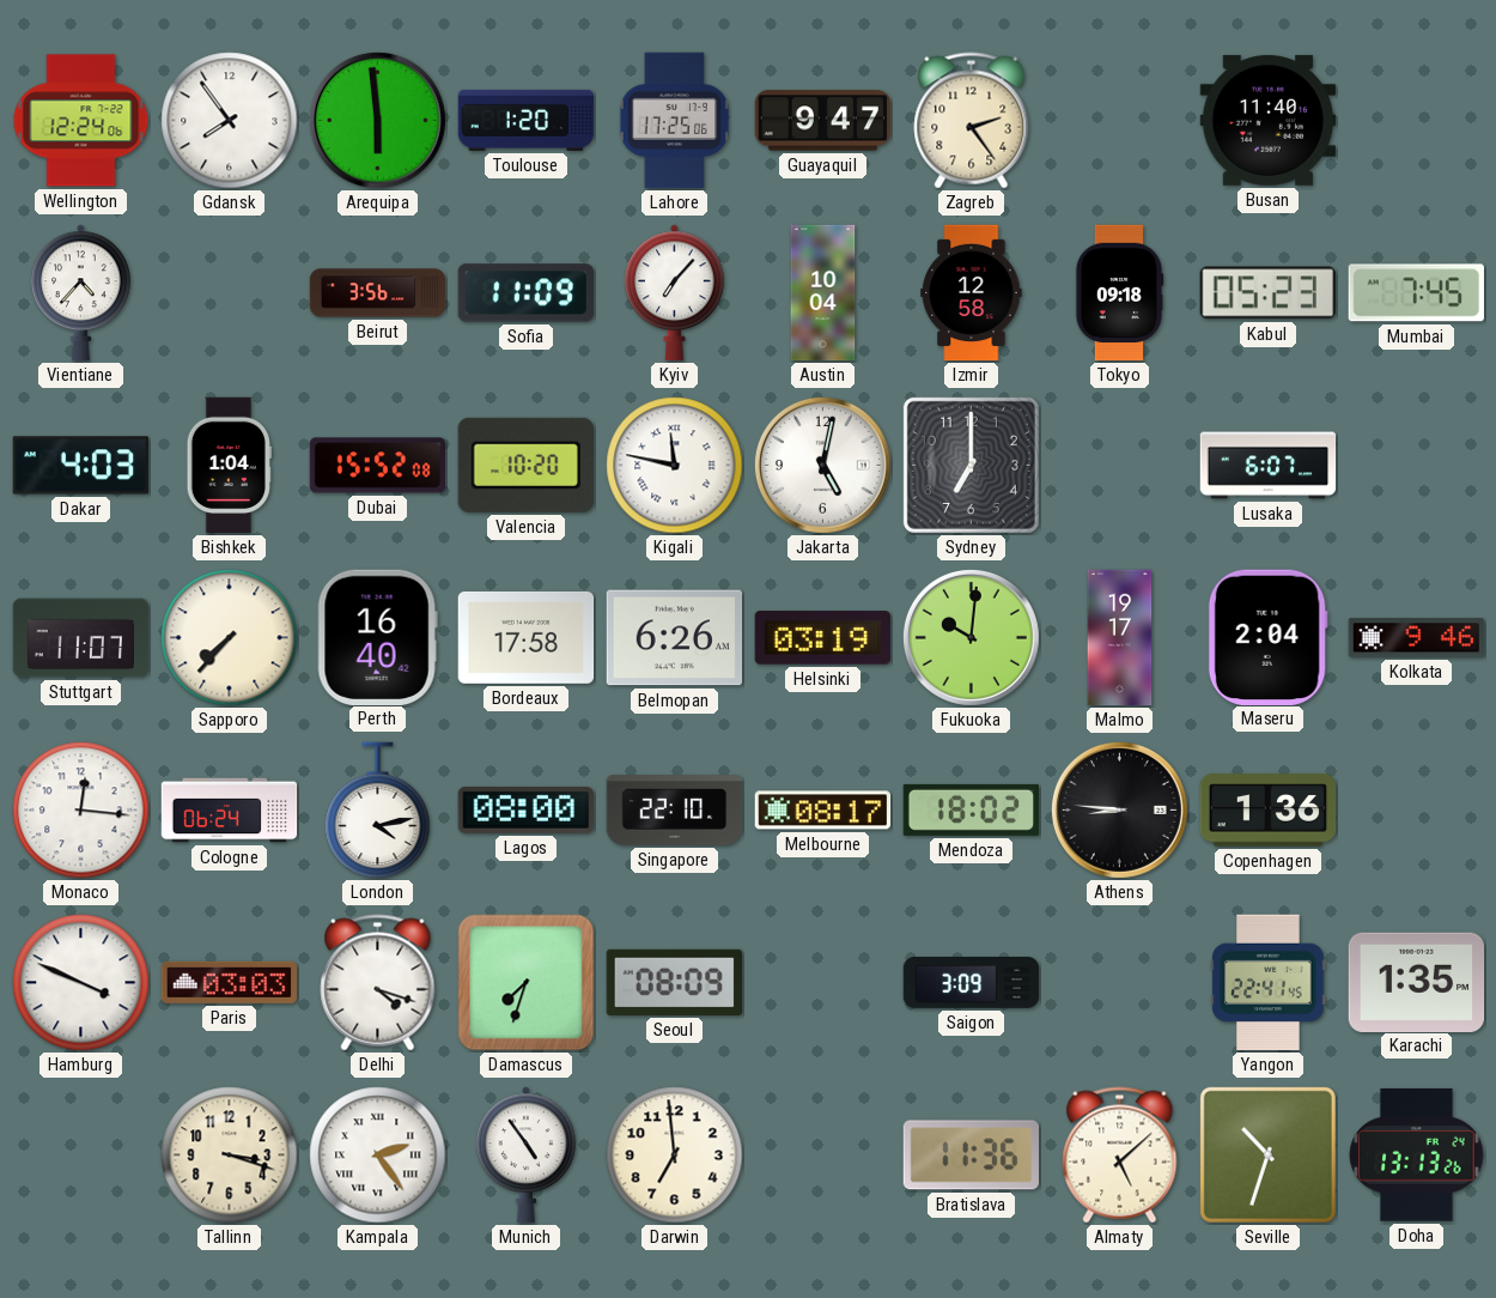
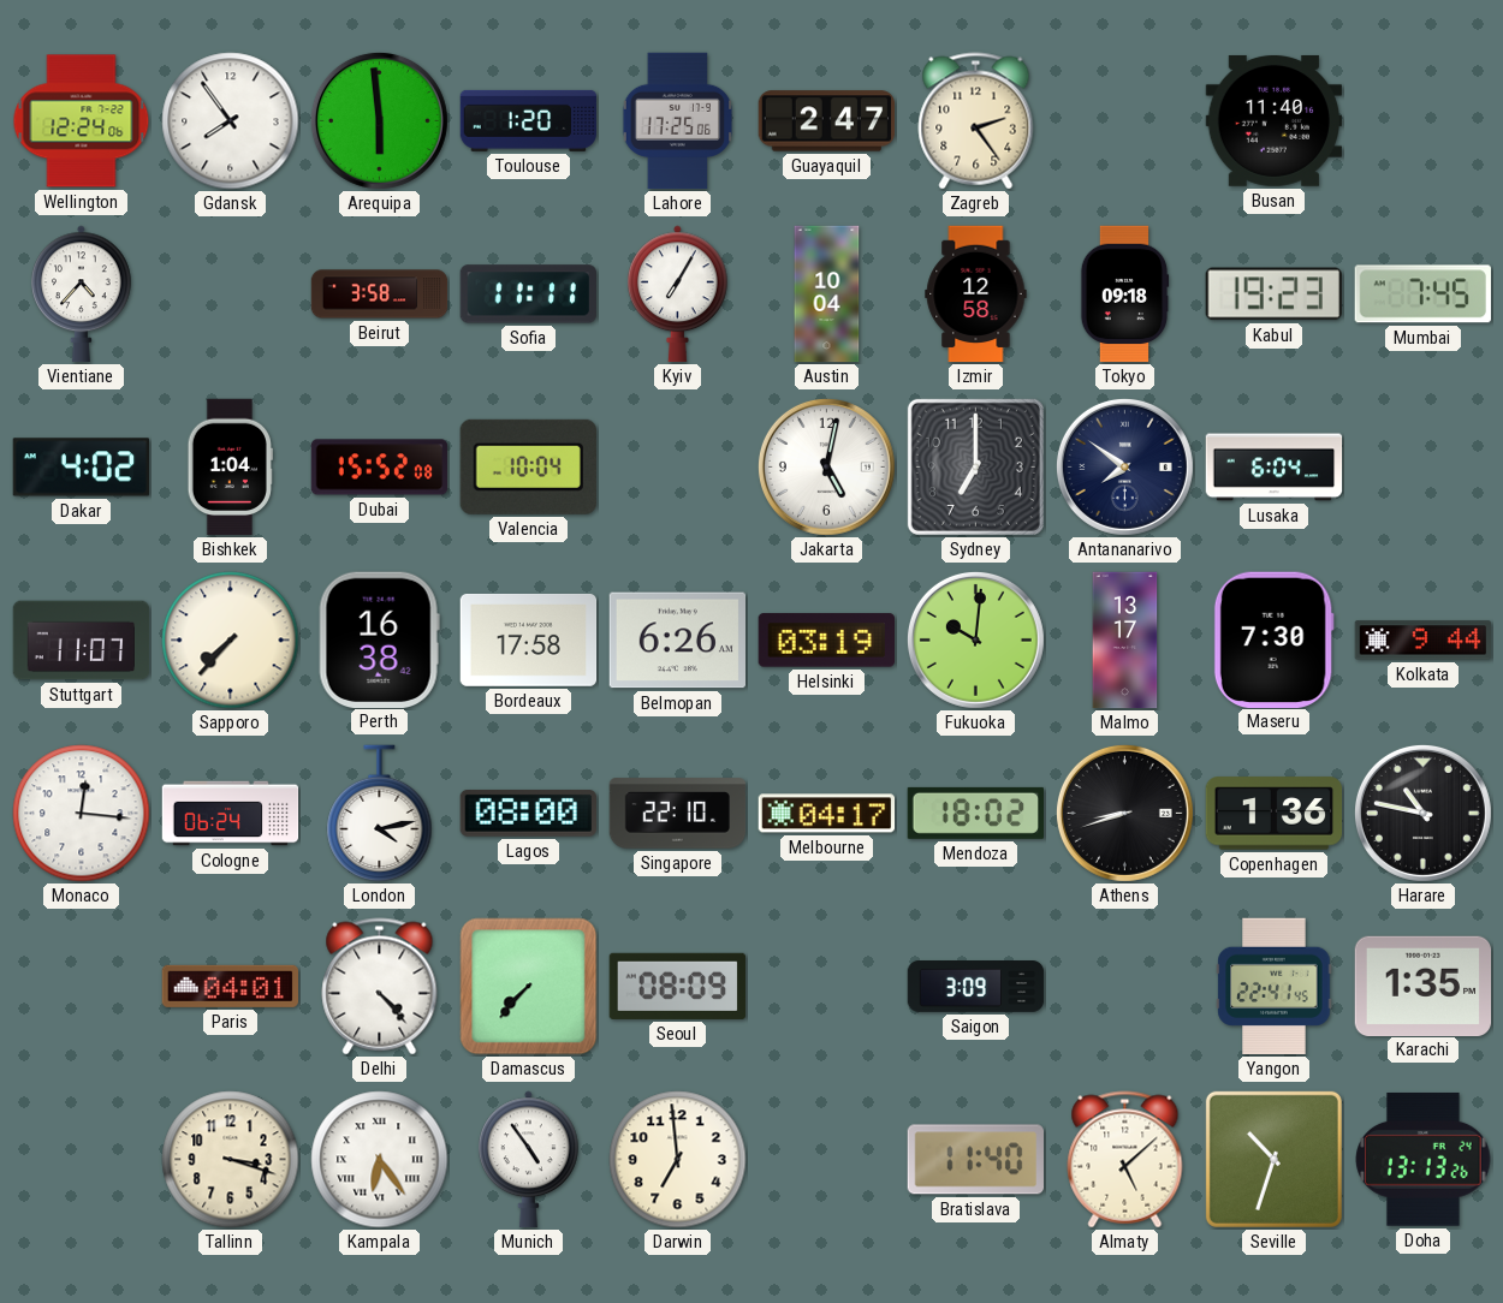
Guayaquil: 9:47 -> 2:47
Beirut: 3:56 -> 3:58
Sofia: 11:09 -> 11:11
Kyiv: 7:07 -> 7:05
Kabul: 05:23 -> 19:23
Dakar: 4:03 -> 4:02
Valencia: 10:20 -> 10:04
Kigali: 11:47 -> none
Antananarivo: none -> 7:51
Lusaka: 6:07 -> 6:04
Perth: 16:40 -> 16:38
Malmo: 19:17 -> 13:17
Maseru: 2:04 -> 7:30
Kolkata: 9:46 -> 9:44
Melbourne: 08:17 -> 04:17
Athens: 8:46 -> 8:42
Harare: none -> 10:47
Hamburg: 3:49 -> none
Paris: 03:03 -> 04:01
Delhi: 4:18 -> 4:23
Damascus: 7:33 -> 7:37
Kampala: 2:24 -> 6:24
Bratislava: 11:36 -> 11:40
